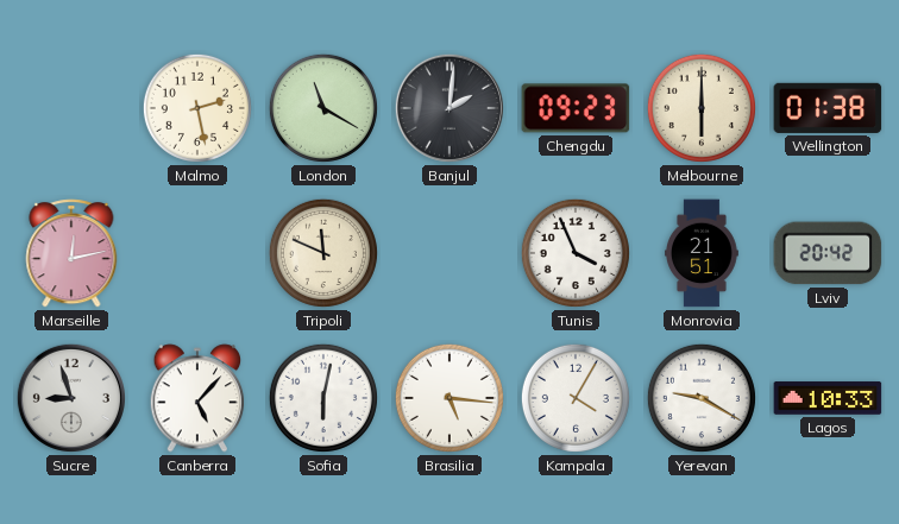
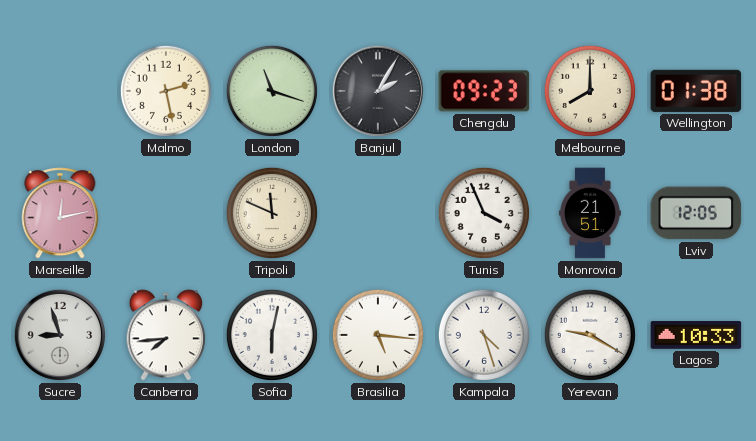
London: 11:20 -> 11:18
Banjul: 2:01 -> 2:05
Melbourne: 6:00 -> 8:00
Lviv: 20:42 -> 12:05
Canberra: 5:07 -> 7:44
Kampala: 4:05 -> 4:27
